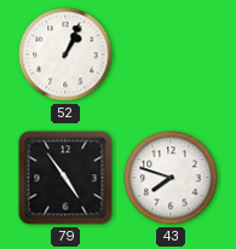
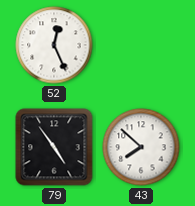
52: 1:04 -> 12:26
43: 7:48 -> 7:52
